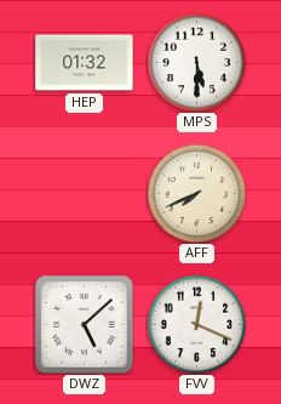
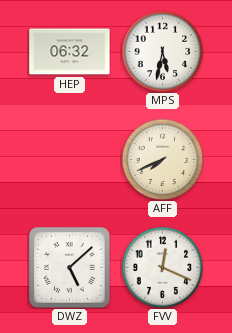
HEP: 01:32 -> 06:32
MPS: 5:30 -> 5:32
